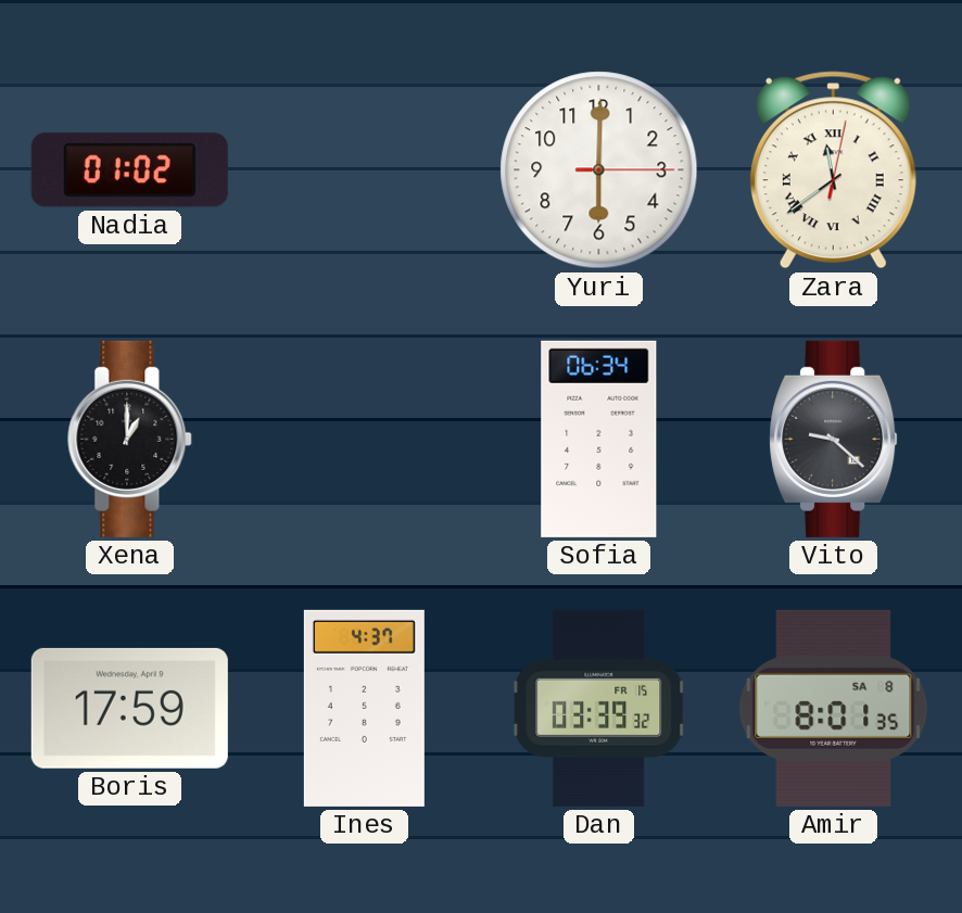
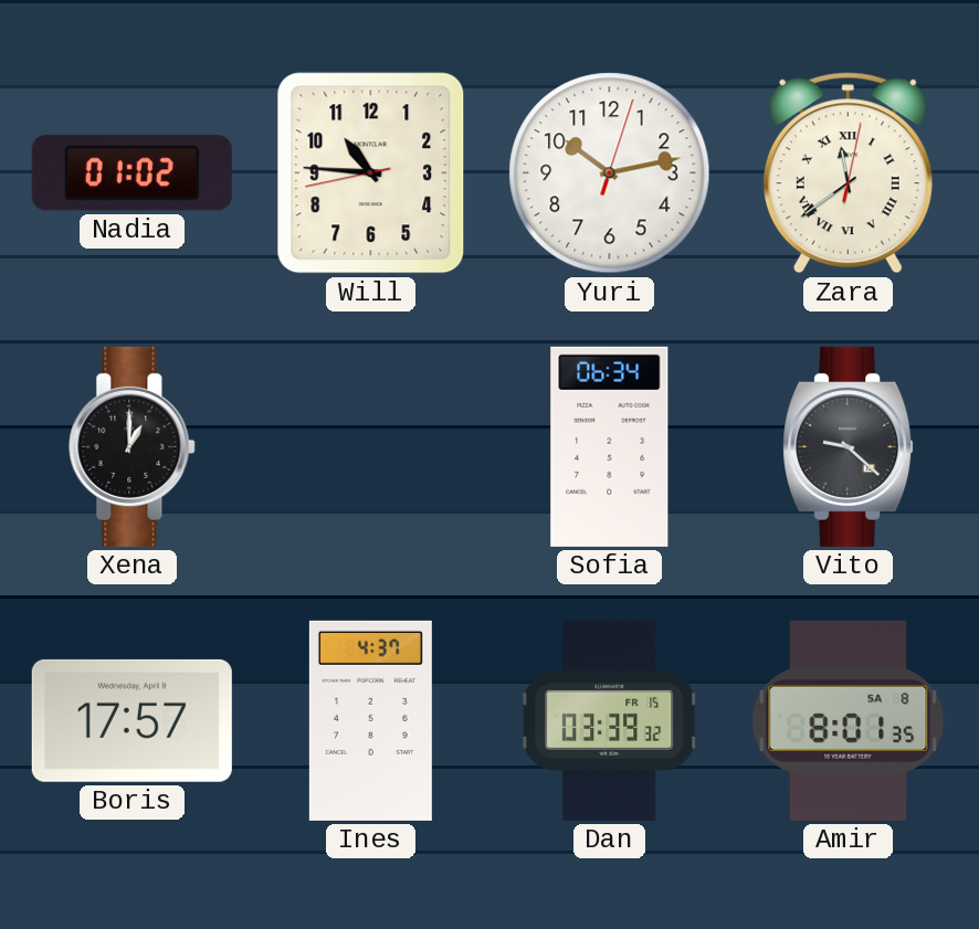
Will: none -> 10:45
Yuri: 6:00 -> 10:13
Boris: 17:59 -> 17:57
